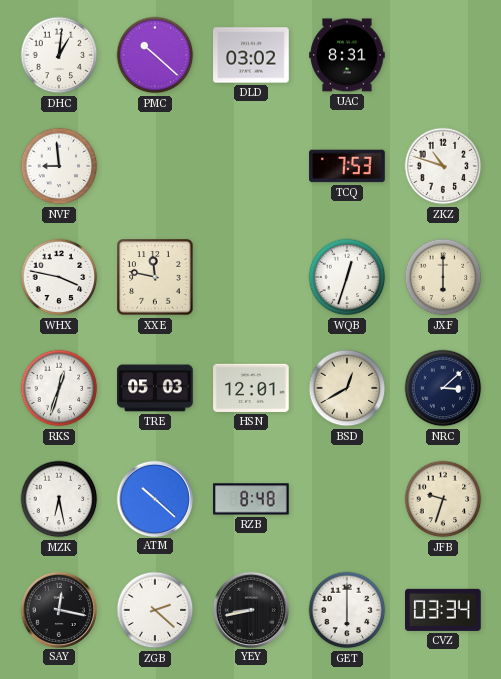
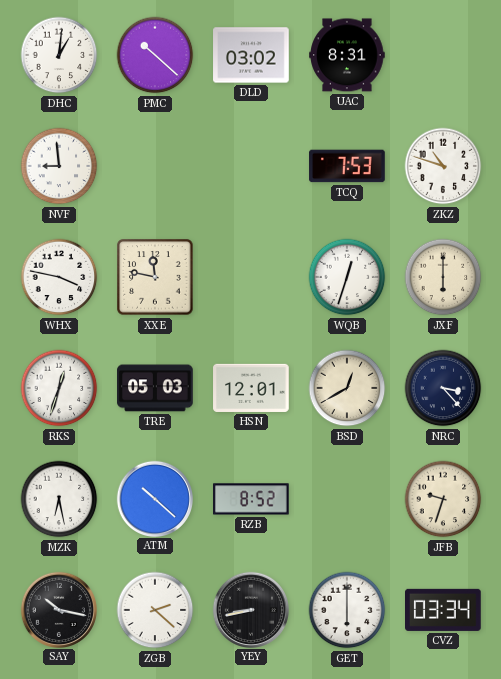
NRC: 3:08 -> 3:23
RZB: 8:48 -> 8:52
SAY: 12:17 -> 10:17
